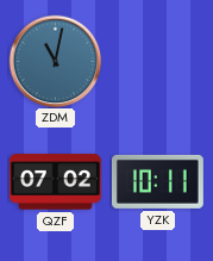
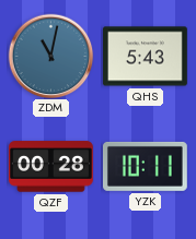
QHS: none -> 5:43
QZF: 07:02 -> 00:28
